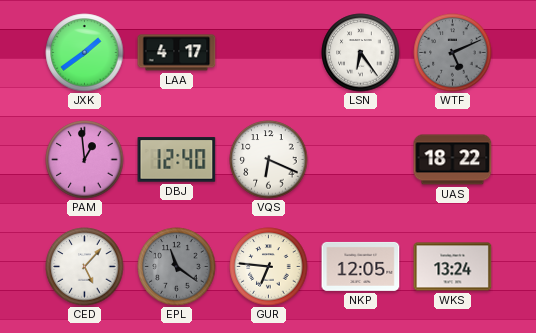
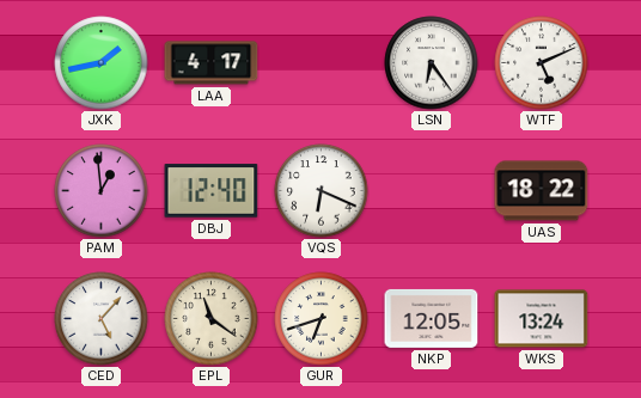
JXK: 1:39 -> 1:43
WTF dial: grey -> white
EPL dial: grey -> cream
GUR: 6:46 -> 6:42
